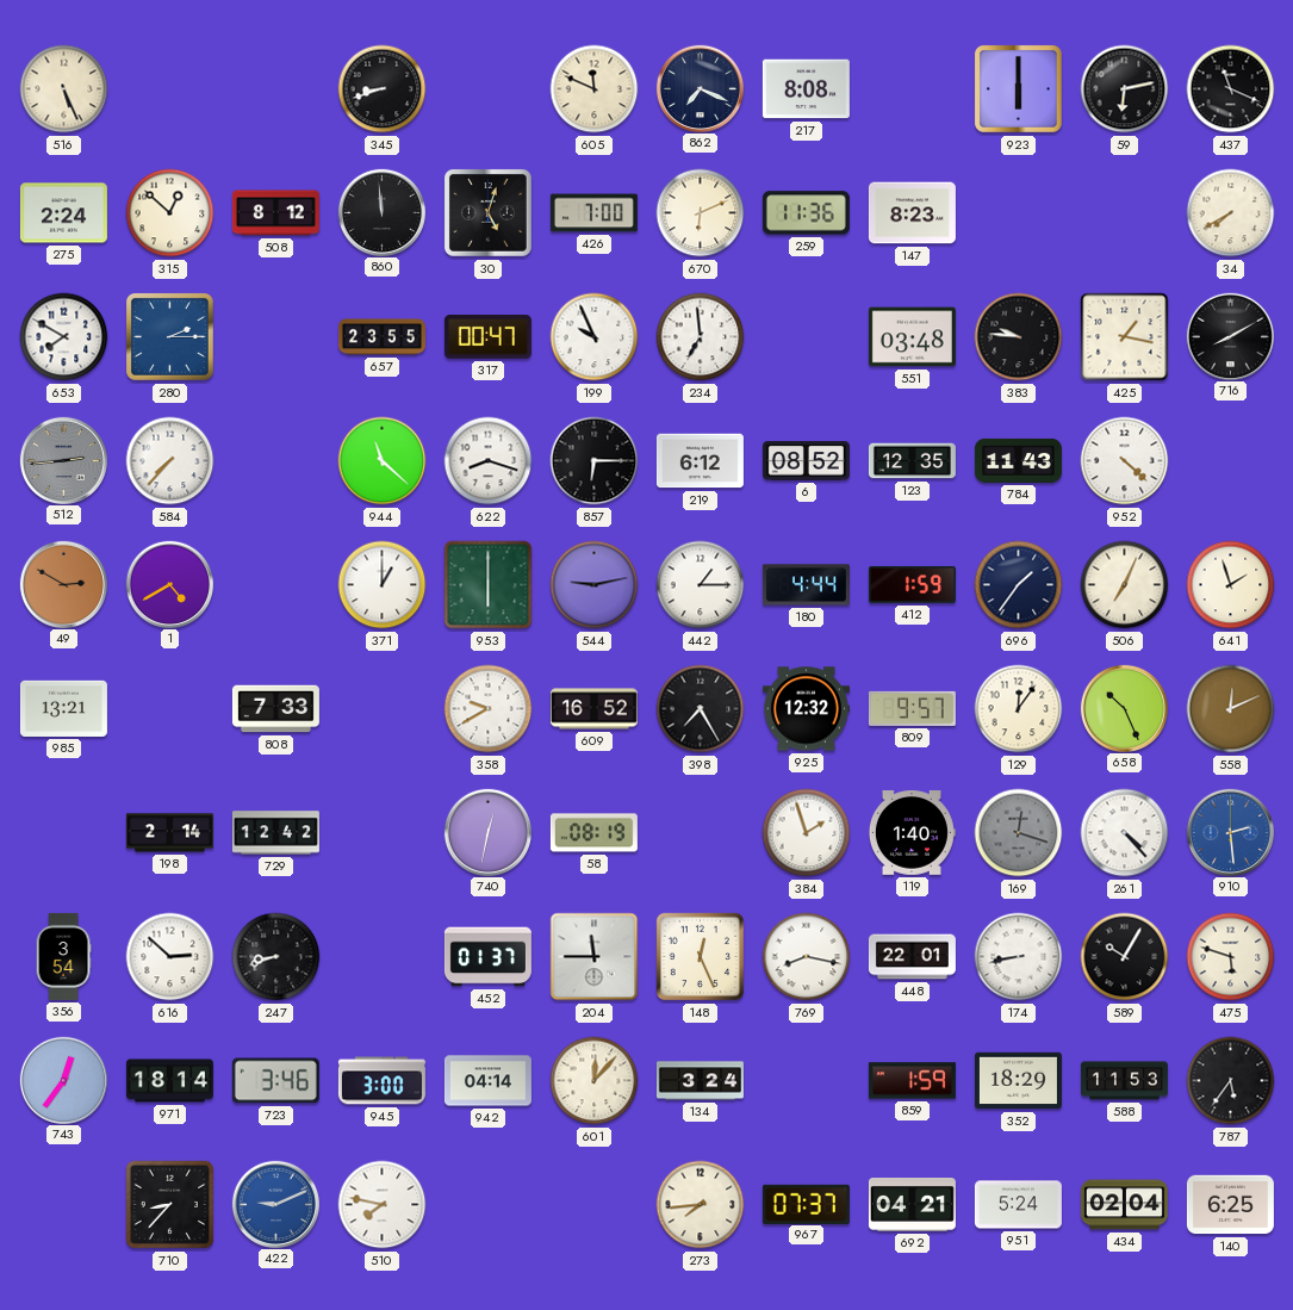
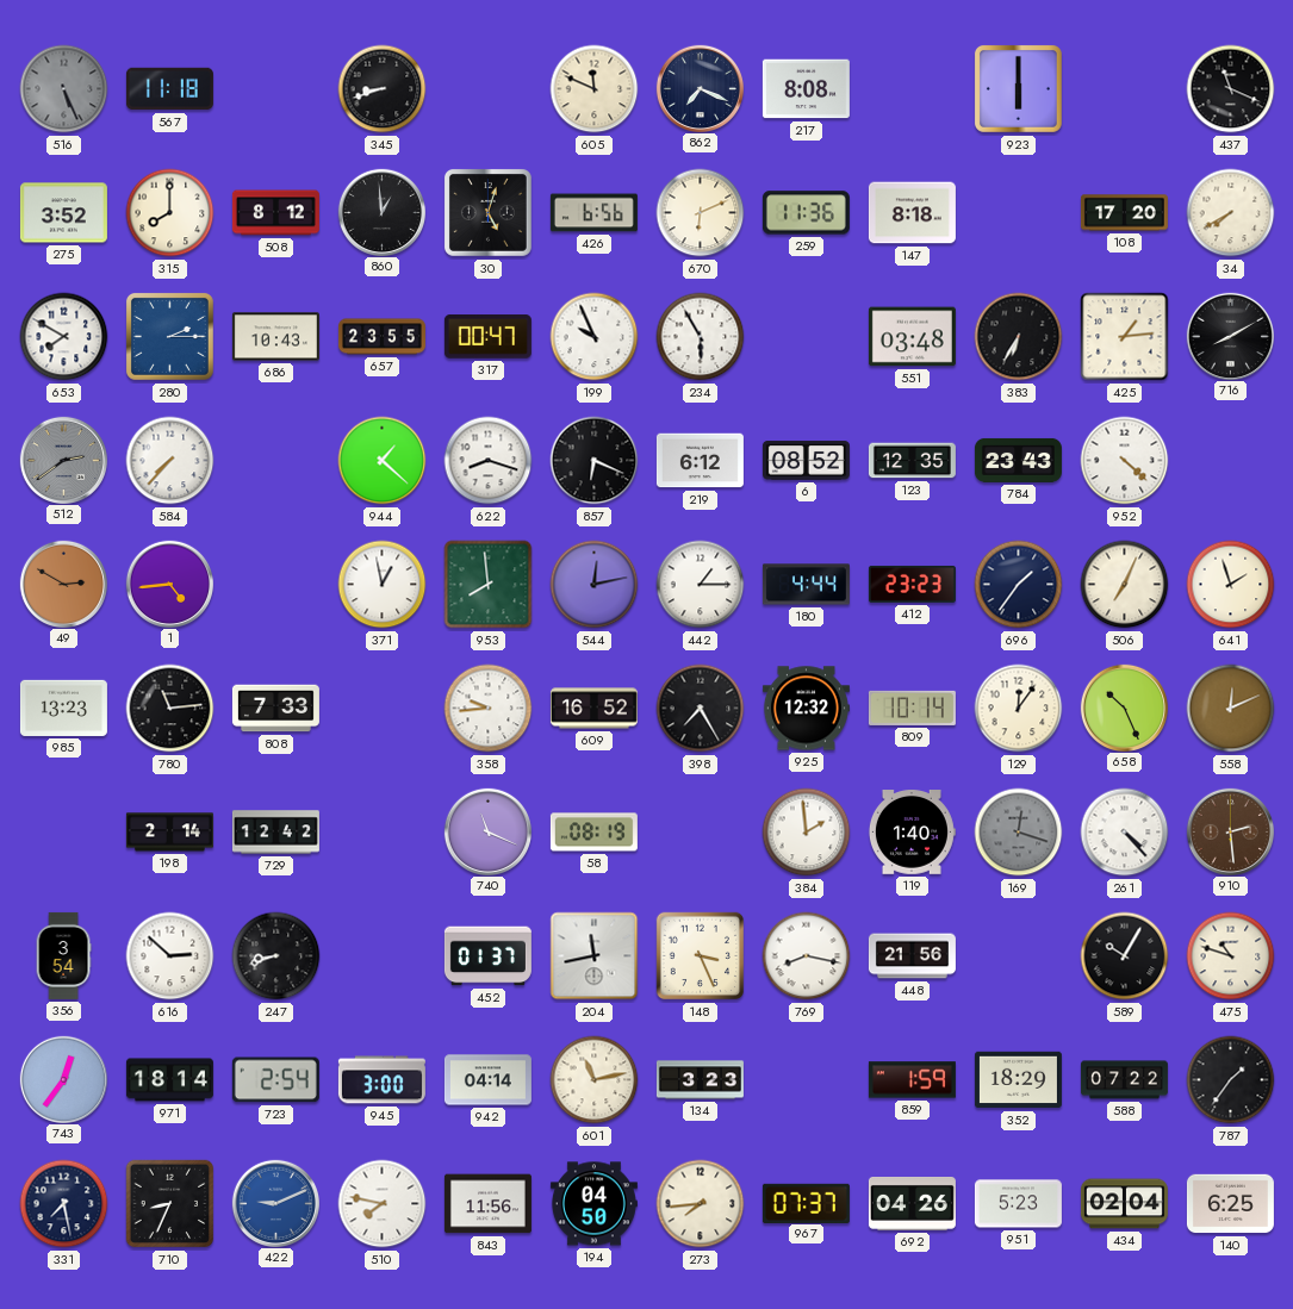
516 dial: cream -> grey
567: none -> 11:18
59: 6:13 -> none
275: 2:24 -> 3:52
315: 12:52 -> 8:00
860: 11:59 -> 12:59
426: 7:00 -> 6:56
147: 8:23 -> 8:18
108: none -> 17:20
686: none -> 10:43
234: 6:59 -> 5:55
383: 9:46 -> 6:35
425: 1:17 -> 1:14
512: 2:44 -> 2:39
944: 11:22 -> 1:22
857: 6:15 -> 6:19
784: 11:43 -> 23:43
1: 4:40 -> 4:44
371: 1:00 -> 12:58
953: 6:00 -> 7:59
544: 9:13 -> 12:13
412: 1:59 -> 23:23
985: 13:21 -> 13:23
780: none -> 11:14
358: 9:40 -> 9:44
809: 9:57 -> 10:14
740: 12:32 -> 11:19
384: 1:57 -> 1:59
910 dial: blue -> brown
204: 11:45 -> 11:43
148: 12:26 -> 3:26
448: 22:01 -> 21:56
174: 8:43 -> none
475: 5:48 -> 10:48
723: 3:46 -> 2:54
601: 12:07 -> 11:13
134: 3:24 -> 3:23
588: 11:53 -> 07:22
787: 5:36 -> 1:36
331: none -> 7:28
710: 8:37 -> 8:34
843: none -> 11:56
194: none -> 04:50
692: 04:21 -> 04:26
951: 5:24 -> 5:23
